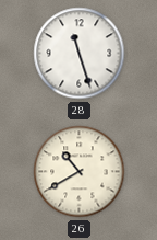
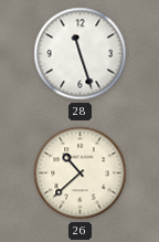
26: 10:40 -> 10:38
